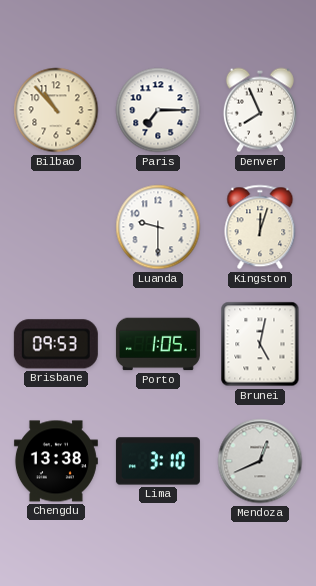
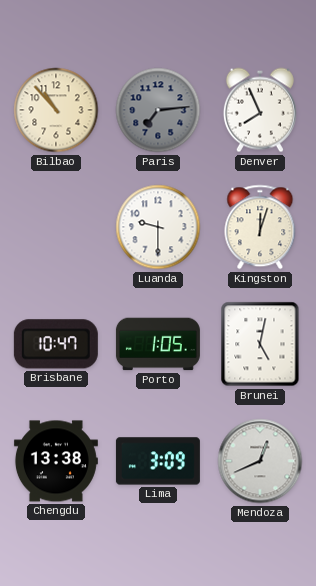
Paris: 7:15 -> 7:14
Paris dial: white -> grey
Brisbane: 09:53 -> 10:47
Lima: 3:10 -> 3:09
